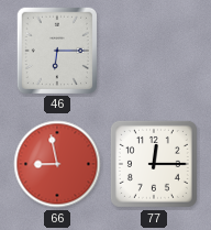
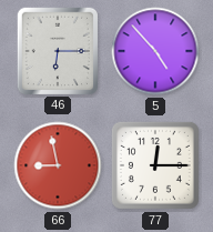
5: none -> 4:53
